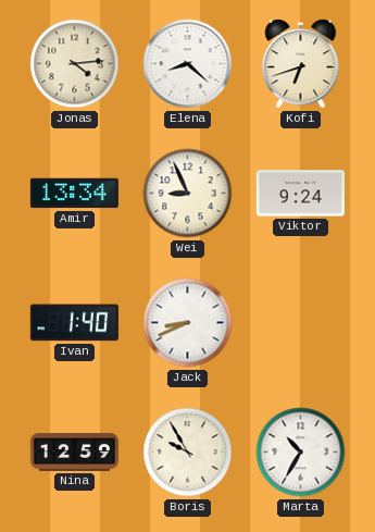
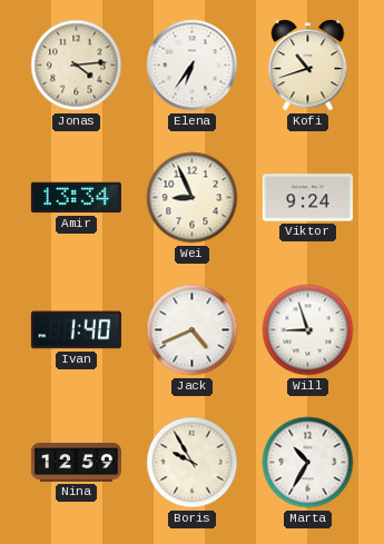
Elena: 8:22 -> 6:36
Kofi: 6:42 -> 10:42
Jack: 8:41 -> 4:41
Will: none -> 8:57
